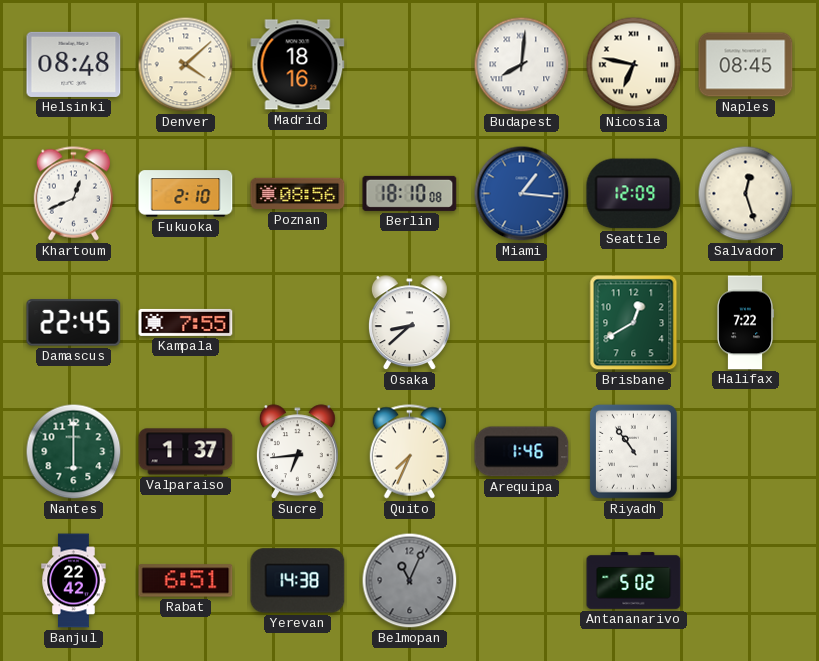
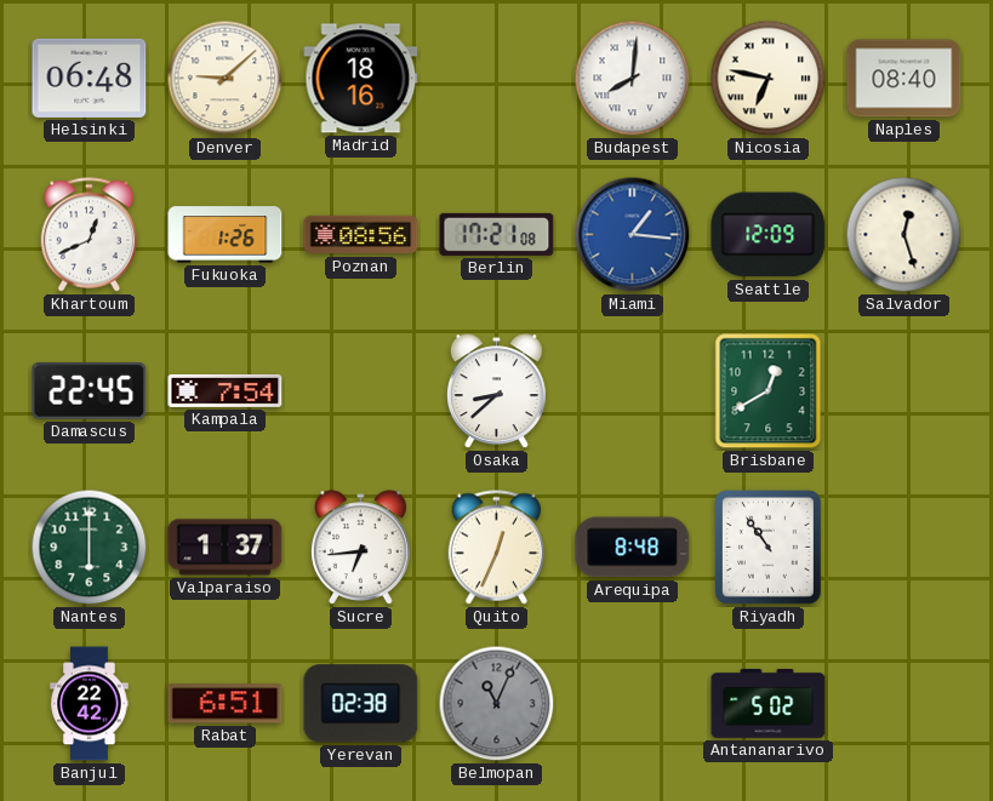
Helsinki: 08:48 -> 06:48
Denver: 4:08 -> 9:08
Naples: 08:45 -> 08:40
Fukuoka: 2:10 -> 1:26
Berlin: 18:10 -> 17:21
Kampala: 7:55 -> 7:54
Halifax: 7:22 -> none
Quito: 7:34 -> 12:34
Arequipa: 1:46 -> 8:48
Yerevan: 14:38 -> 02:38
